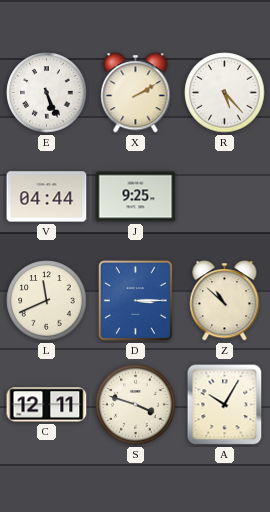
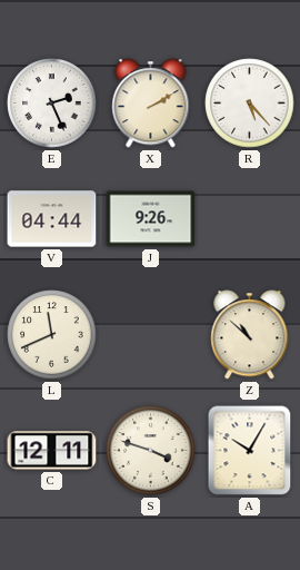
E: 5:26 -> 2:26
J: 9:25 -> 9:26
D: 3:15 -> none
